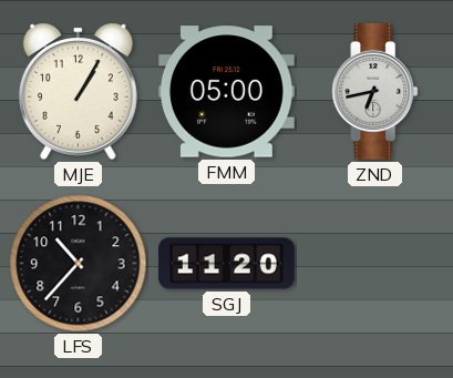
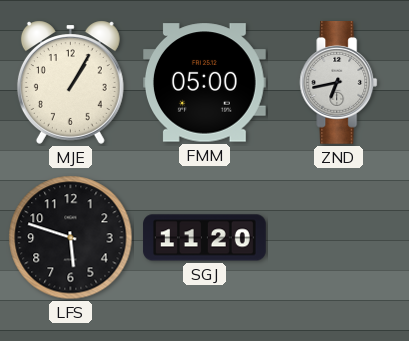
LFS: 10:37 -> 5:48
